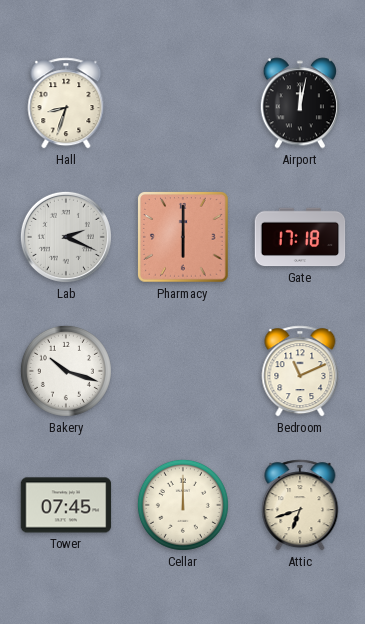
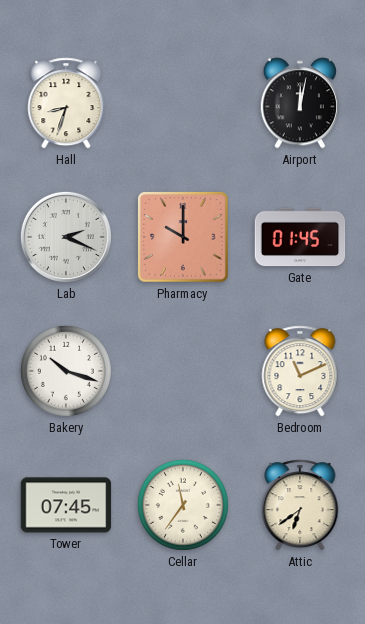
Pharmacy: 6:00 -> 10:00
Gate: 17:18 -> 01:45
Cellar: 12:00 -> 11:36
Attic: 6:42 -> 6:39
